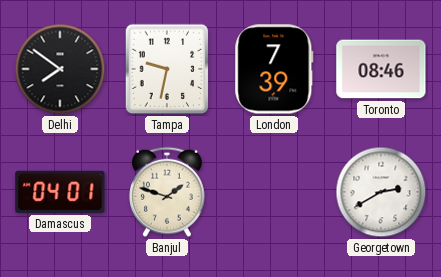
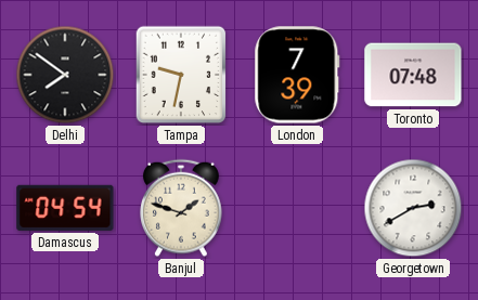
Toronto: 08:46 -> 07:48
Damascus: 04:01 -> 04:54
